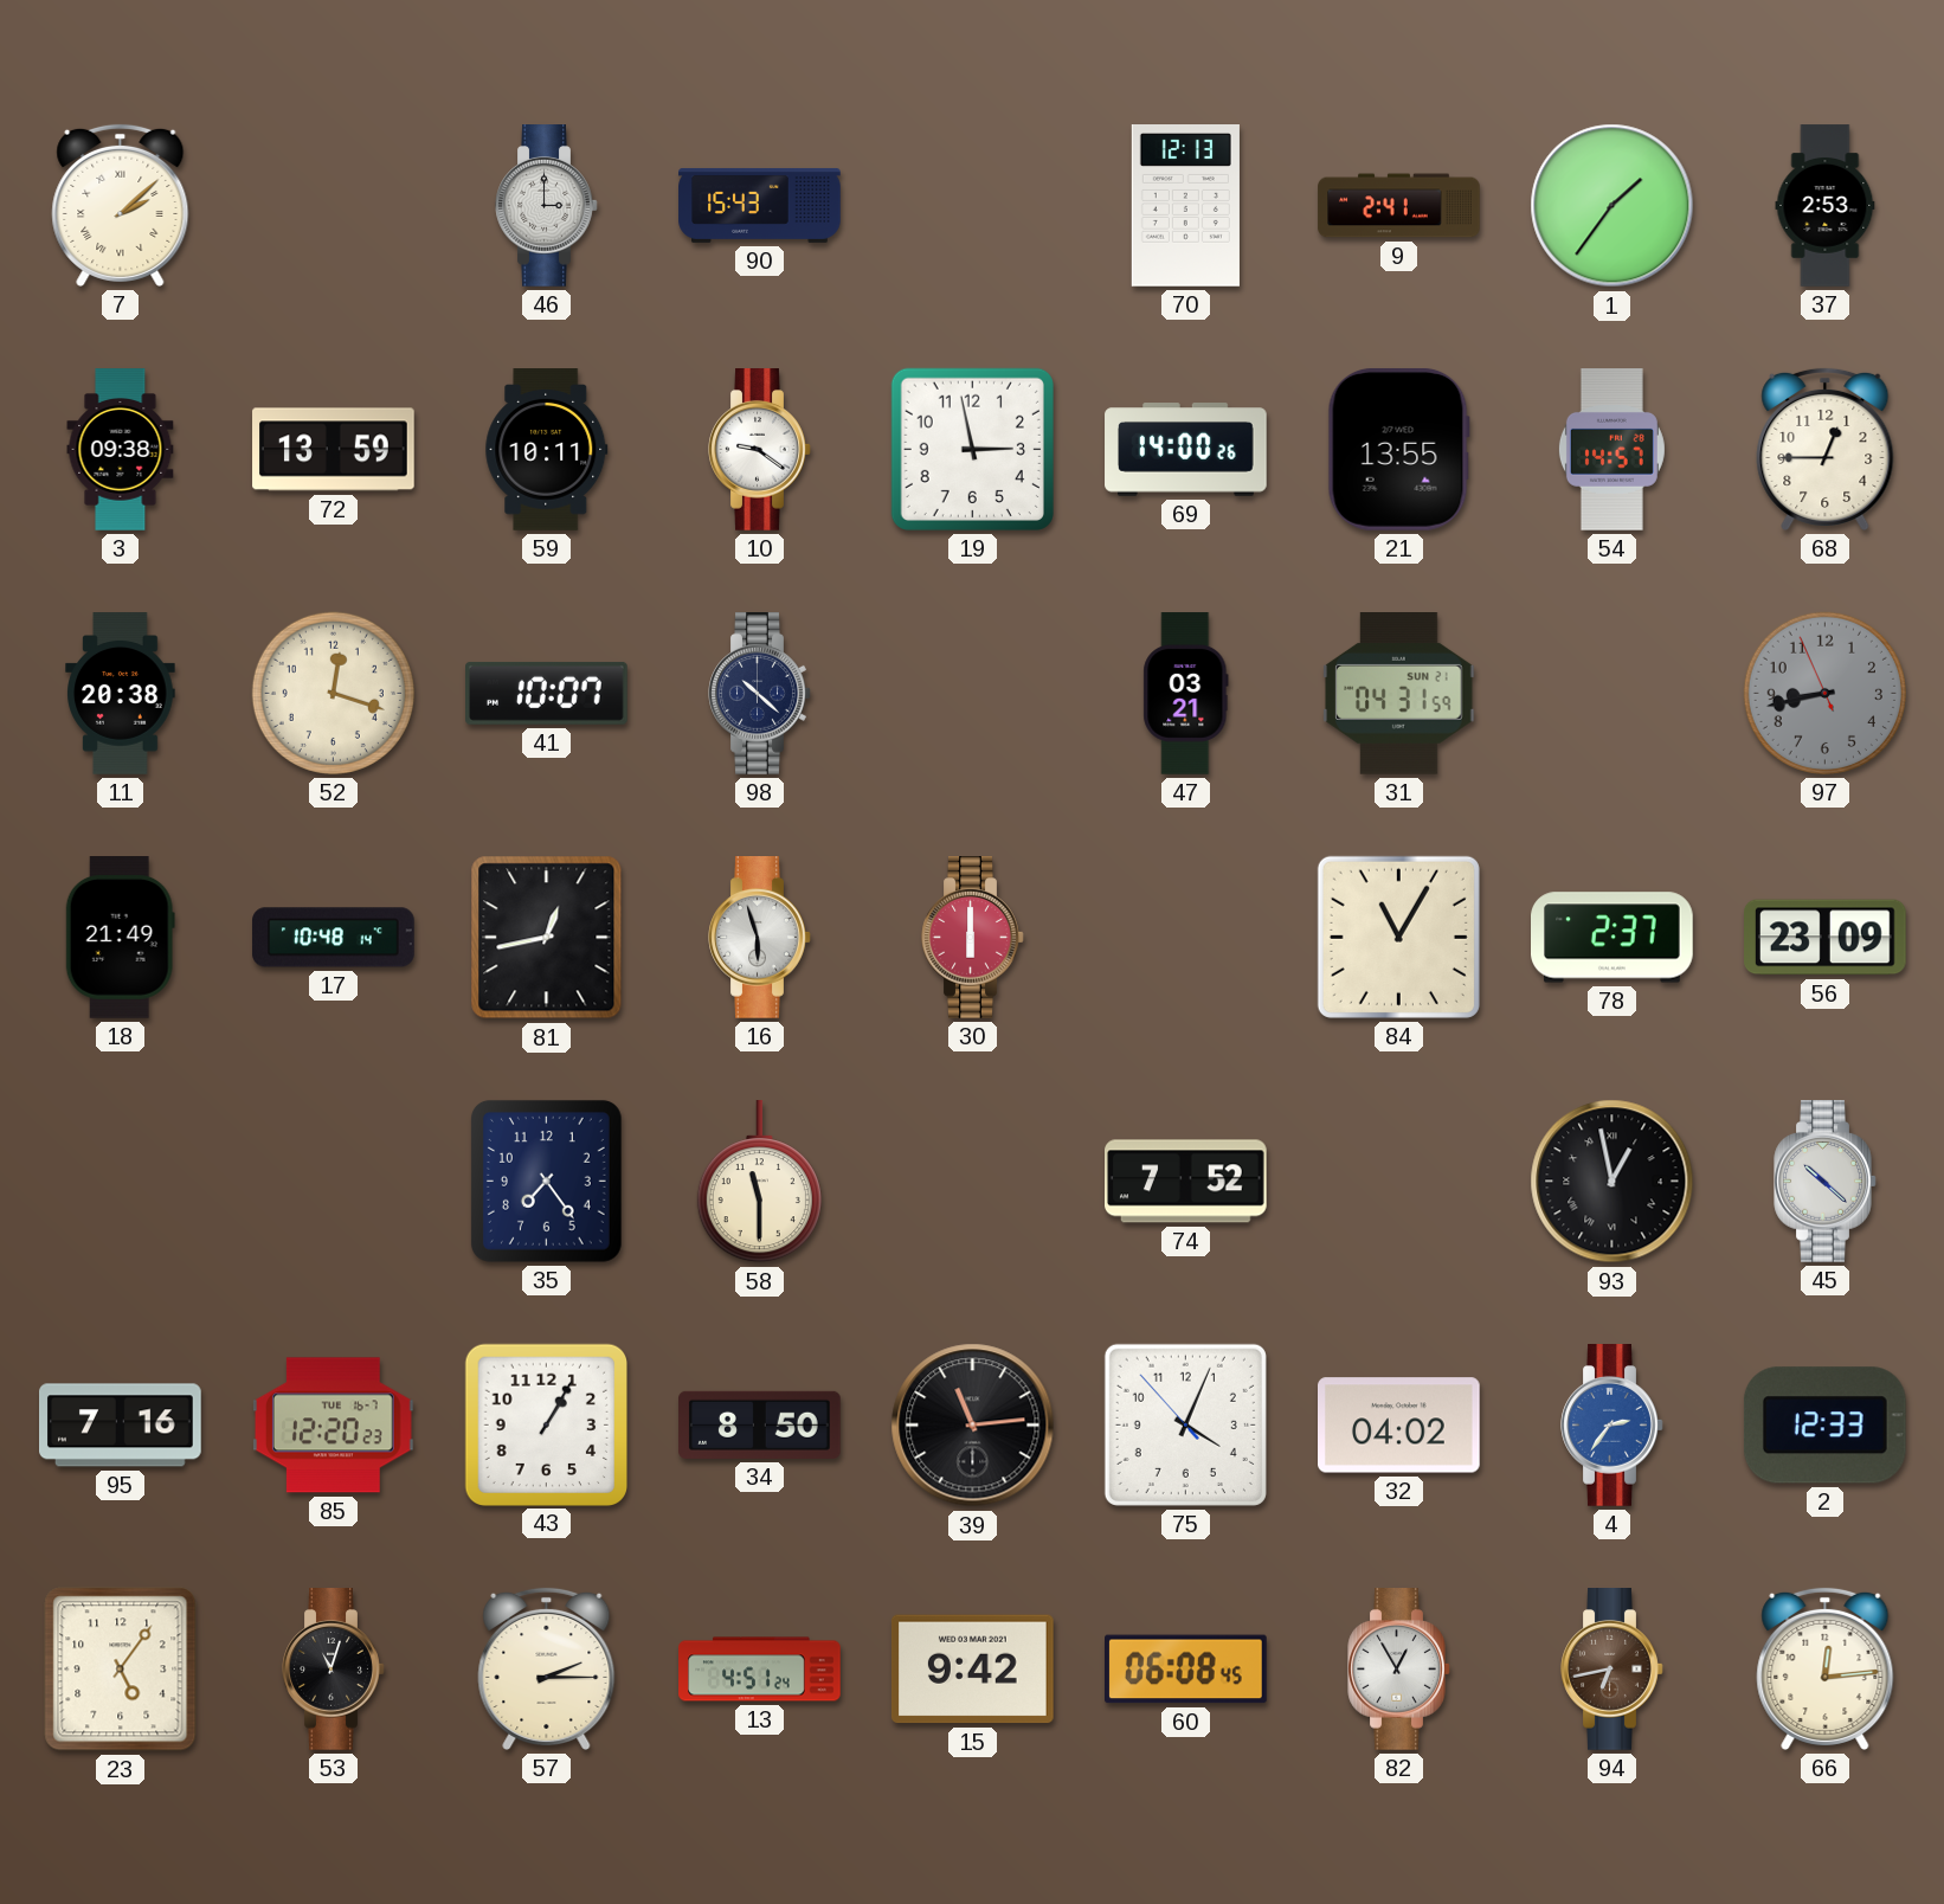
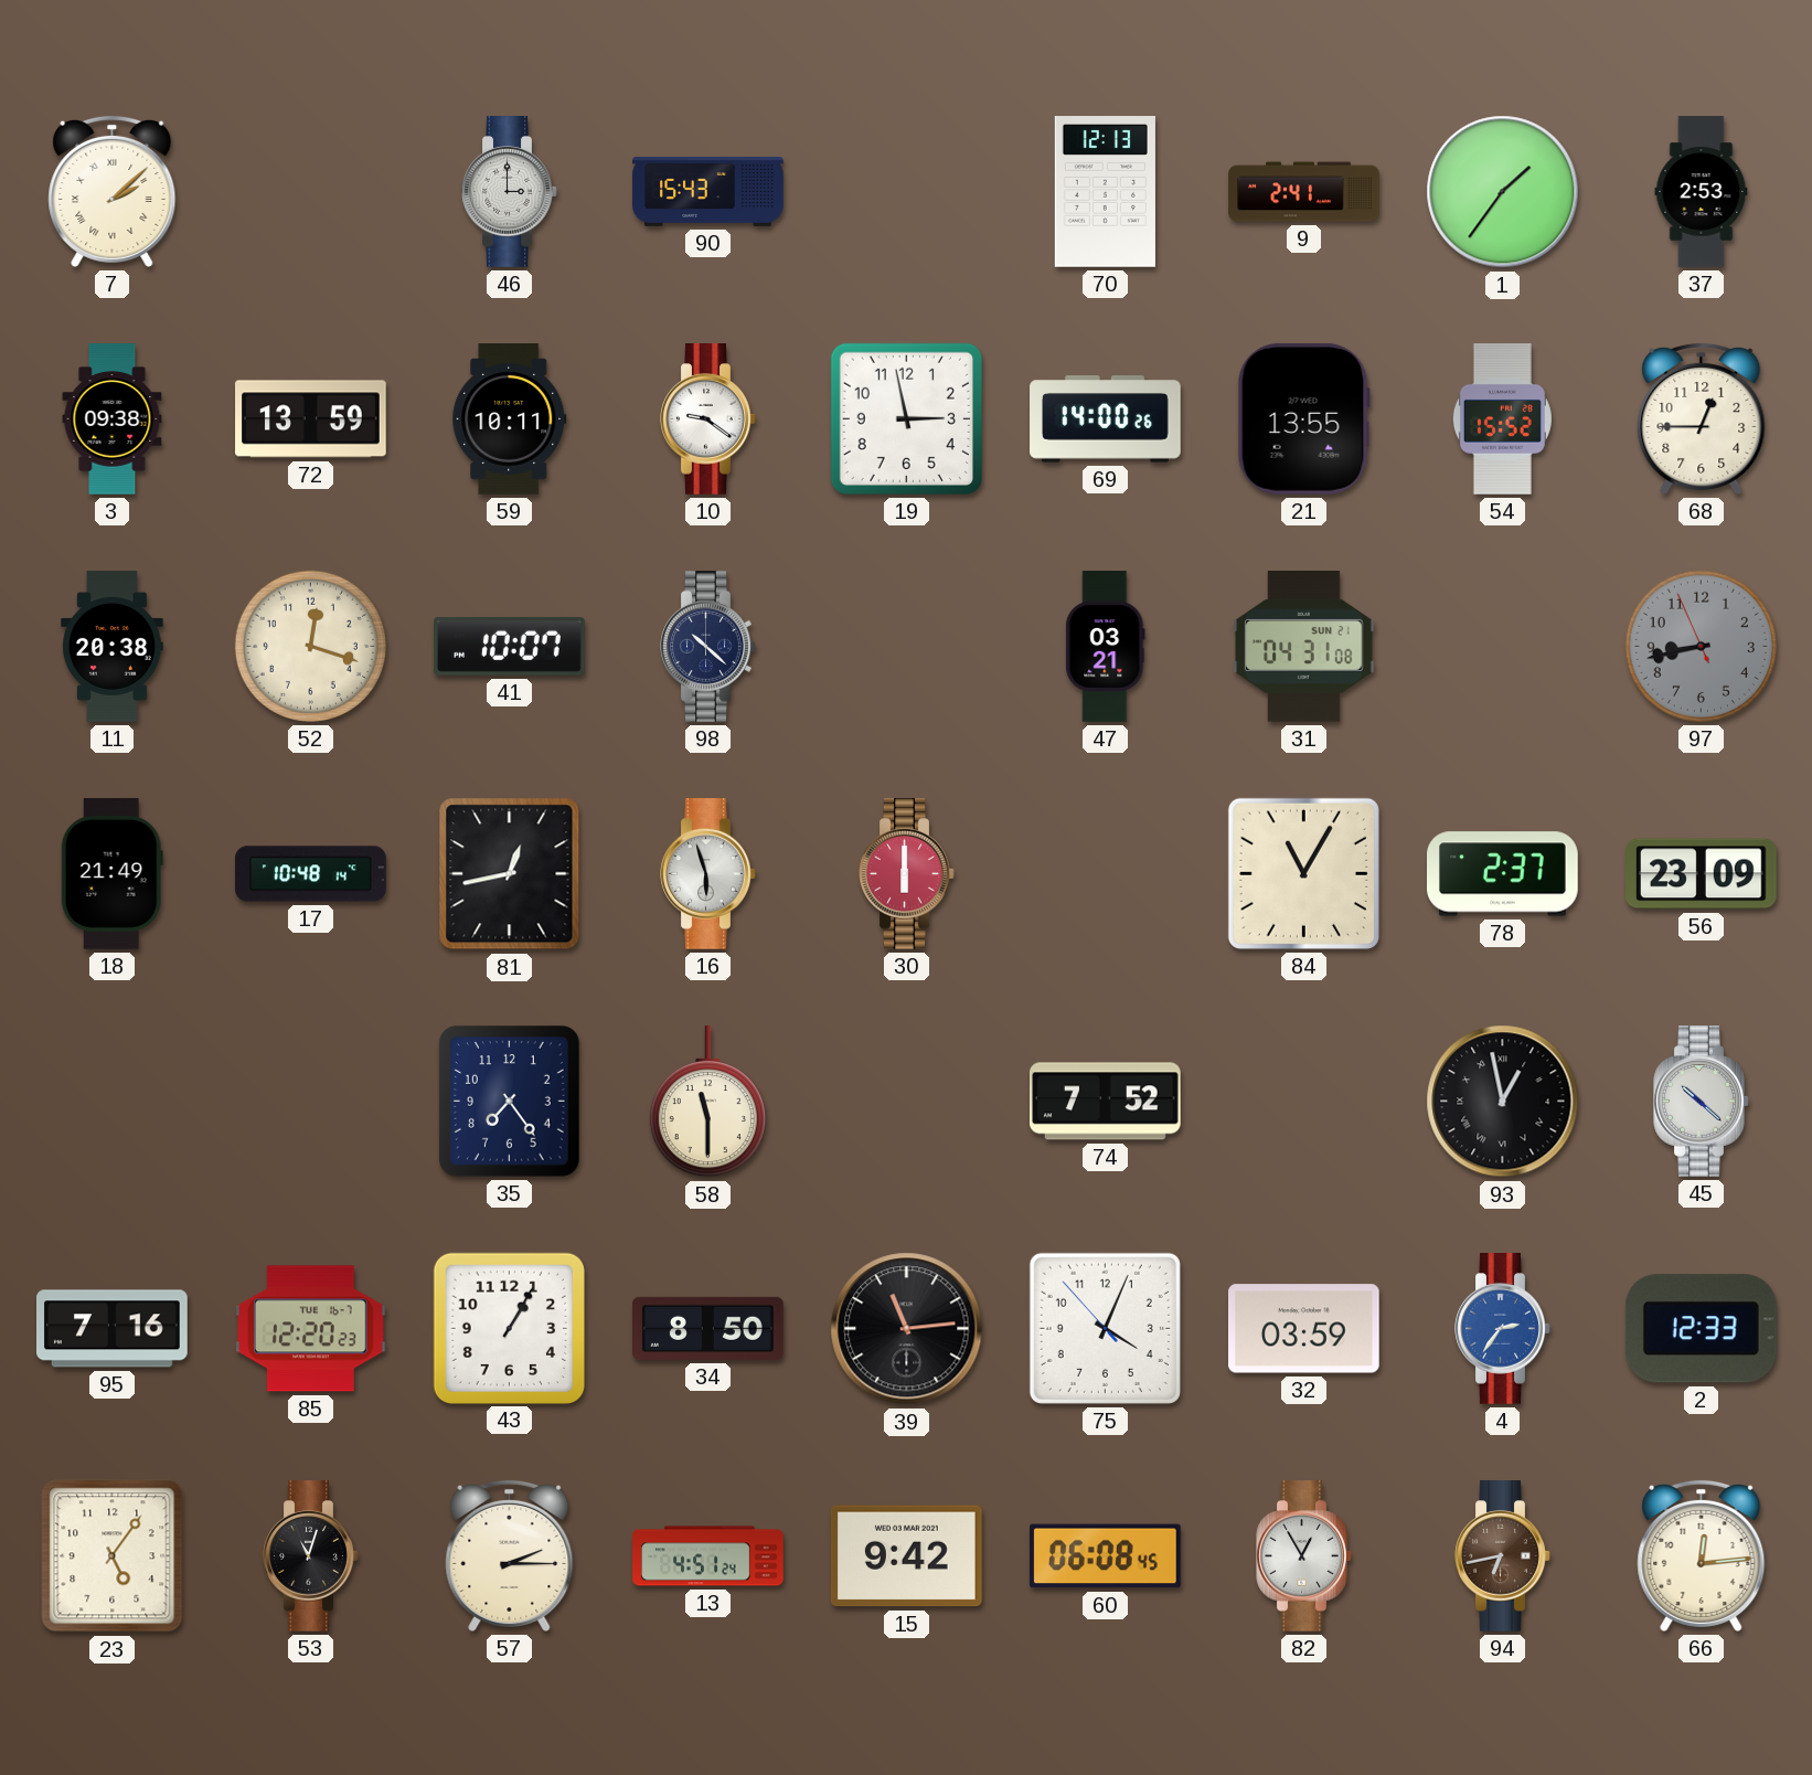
54: 14:57 -> 15:52
31: 04:31:59 -> 04:31:08
32: 04:02 -> 03:59
